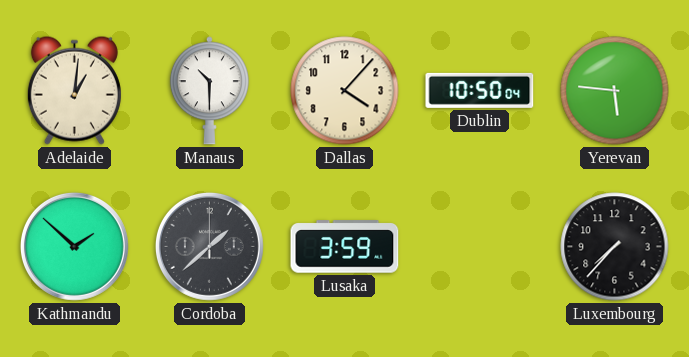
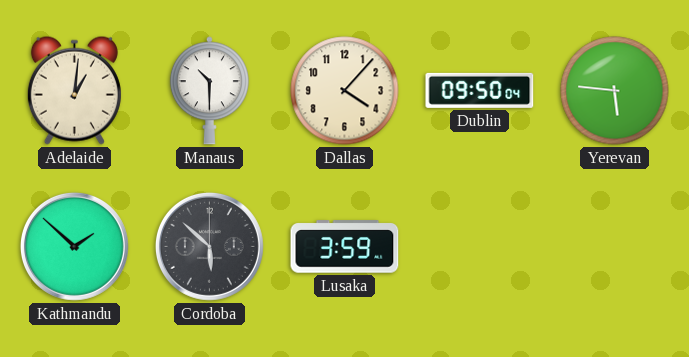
Dublin: 10:50 -> 09:50
Cordoba: 1:38 -> 5:52
Luxembourg: 7:37 -> none
